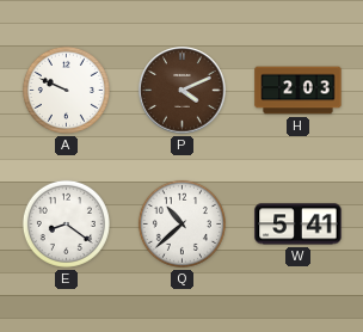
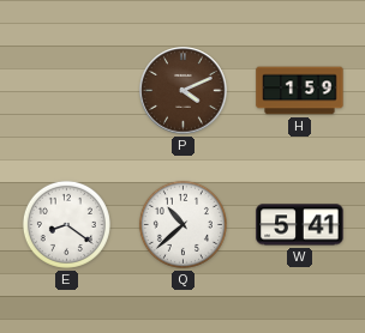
A: 9:49 -> none
H: 2:03 -> 1:59
